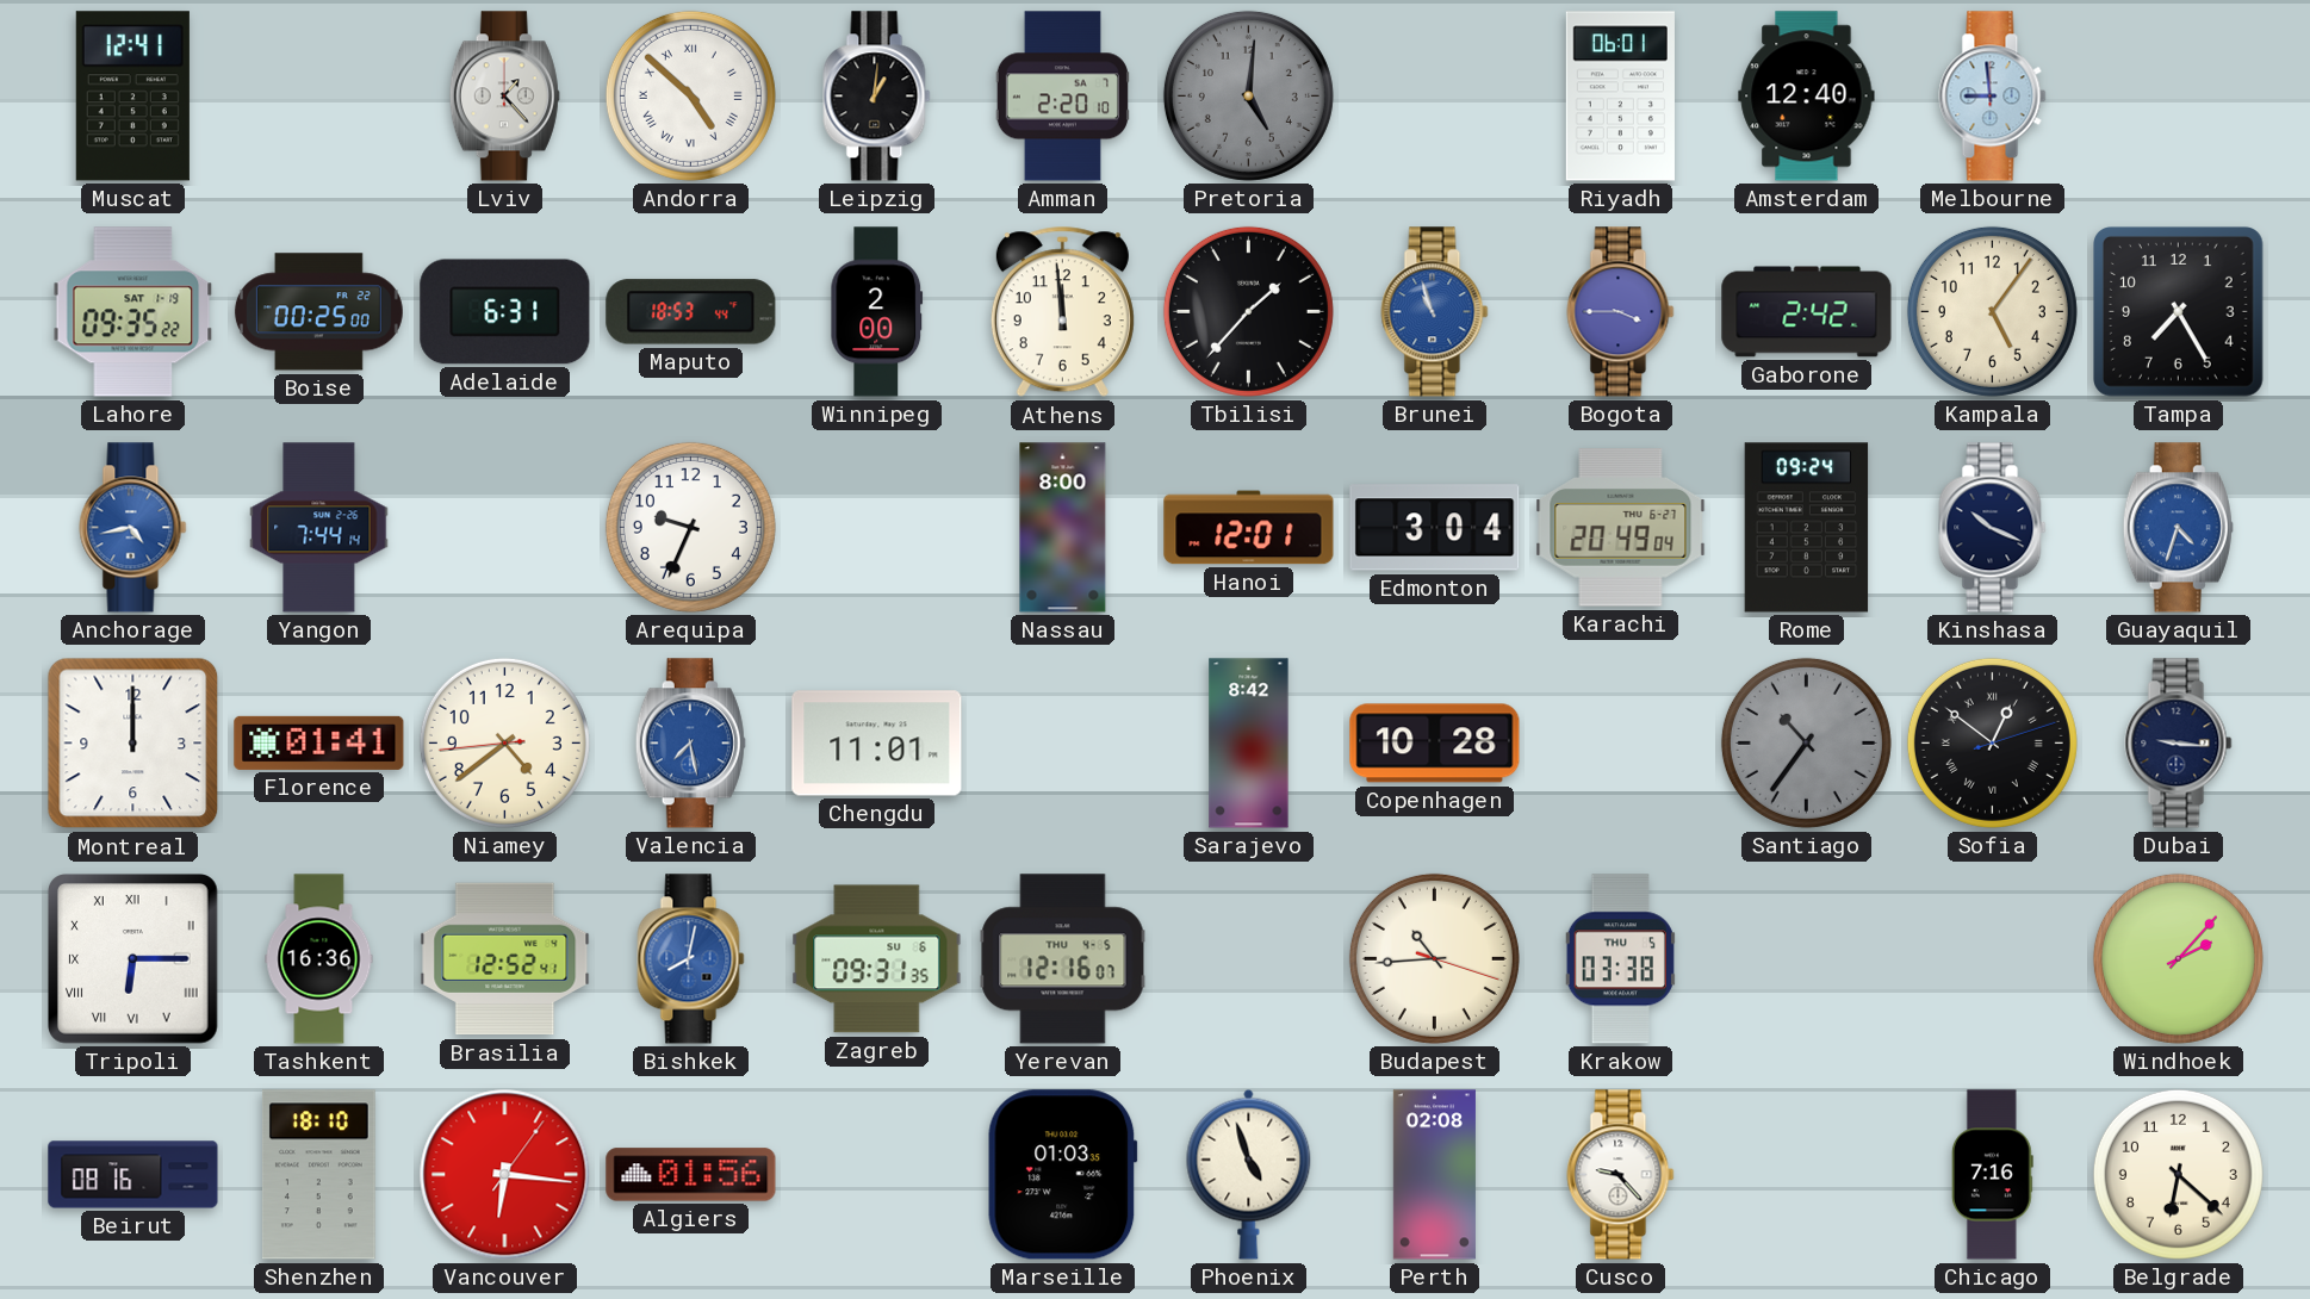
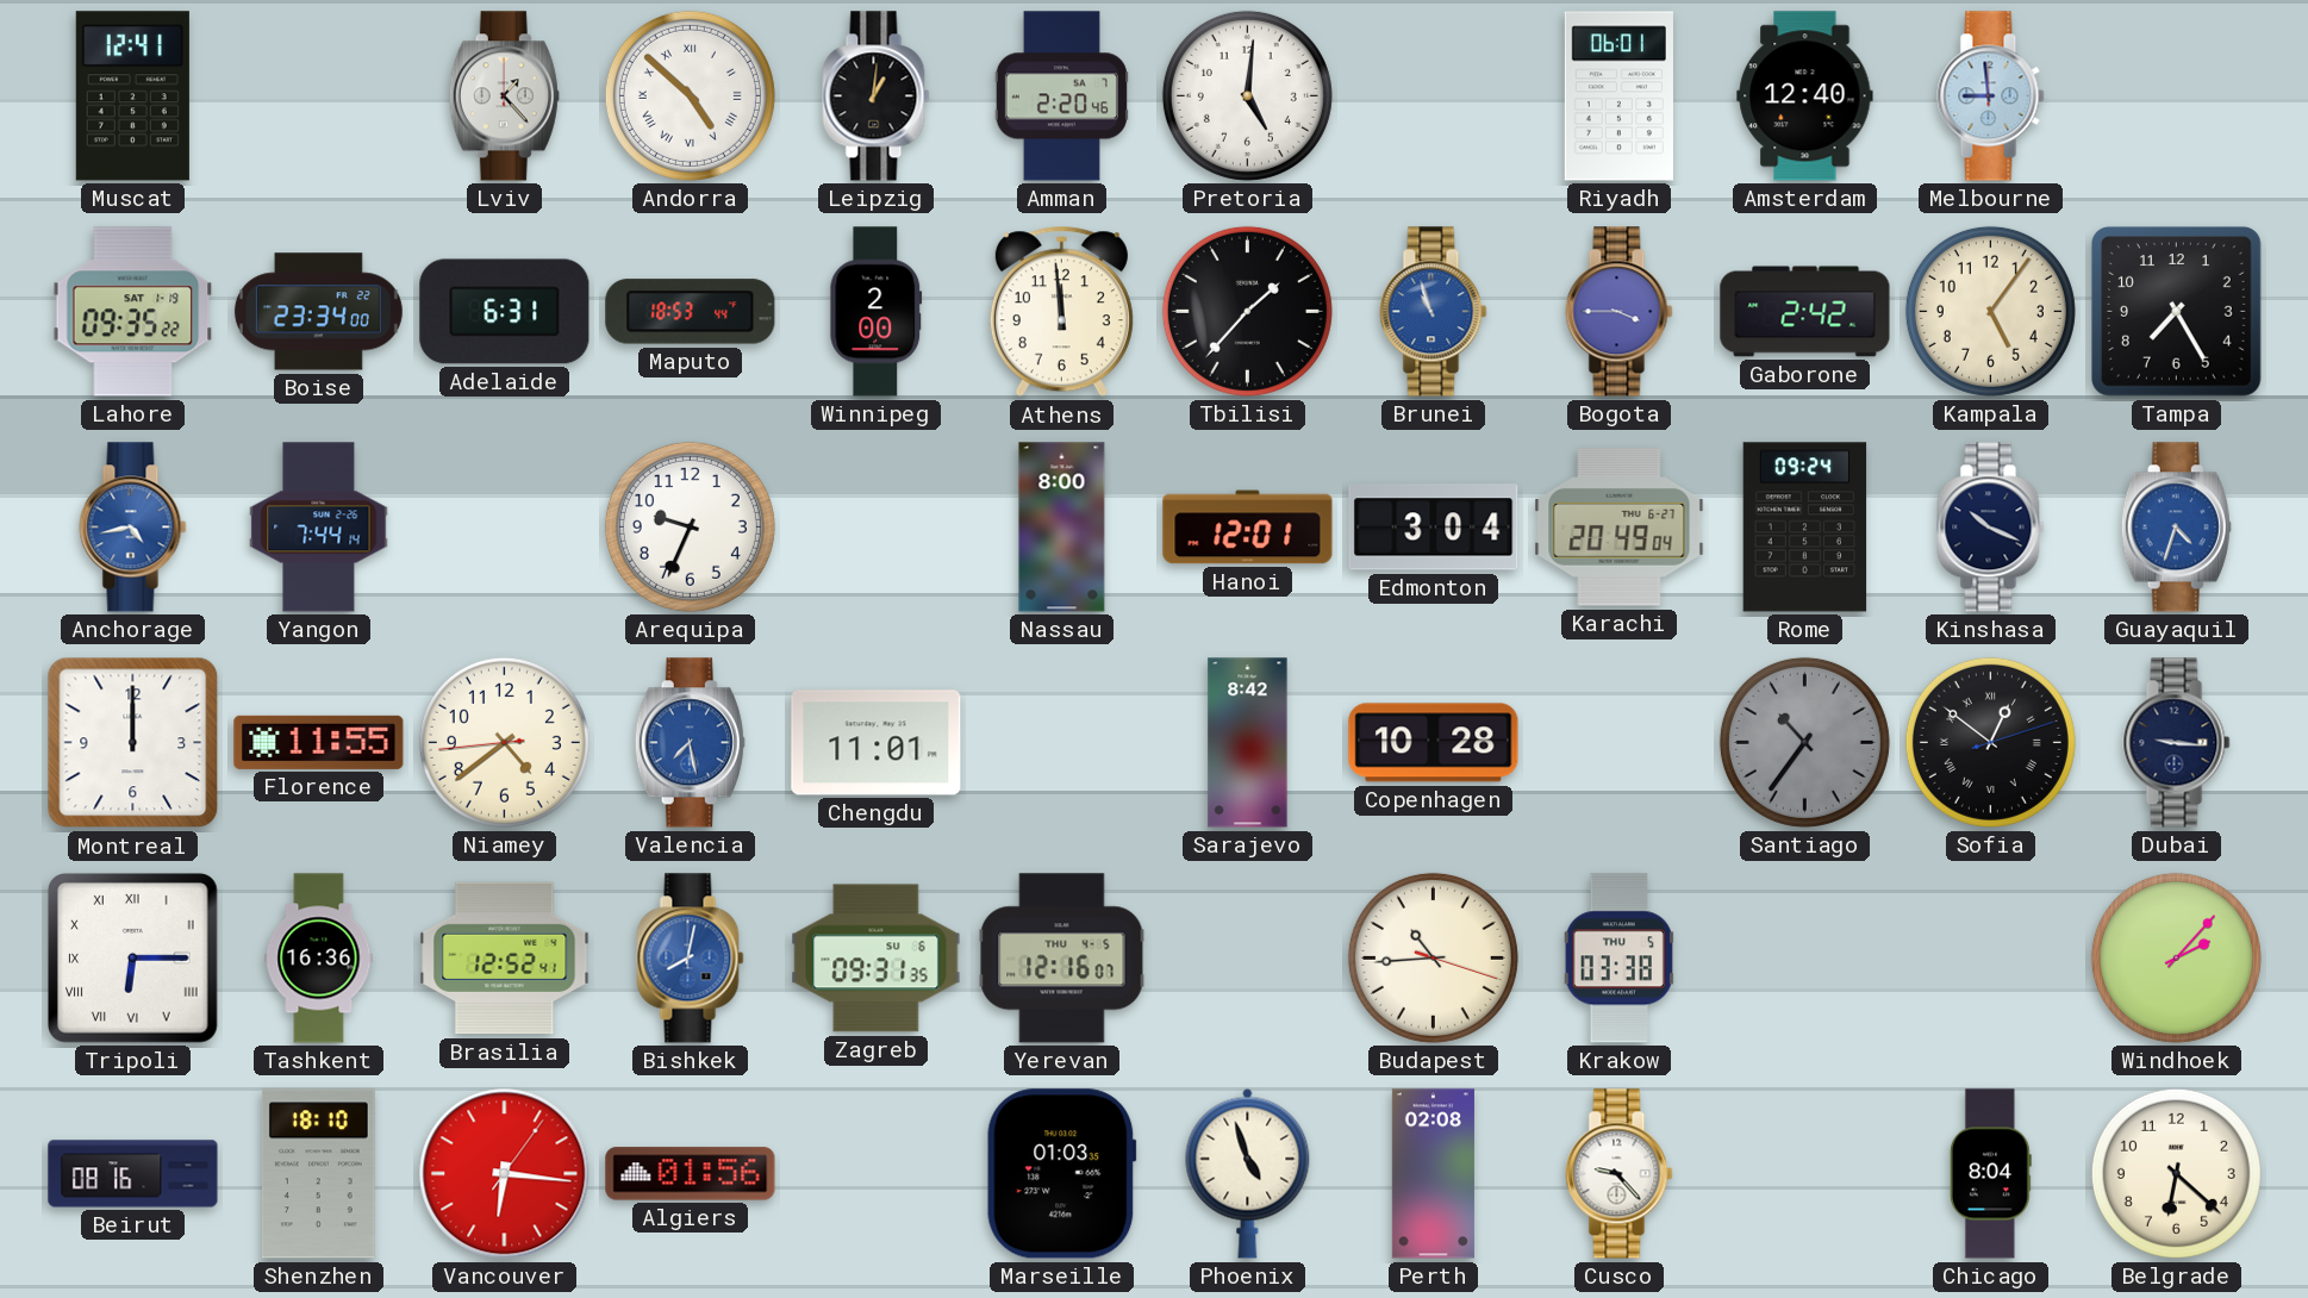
Amman: 2:20:10 -> 2:20:46
Pretoria dial: grey -> white
Boise: 00:25 -> 23:34
Florence: 01:41 -> 11:55
Chicago: 7:16 -> 8:04
